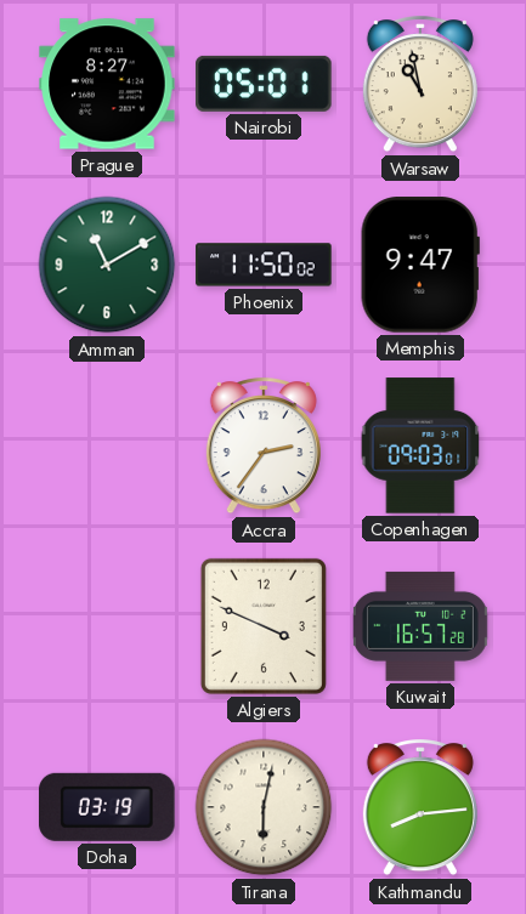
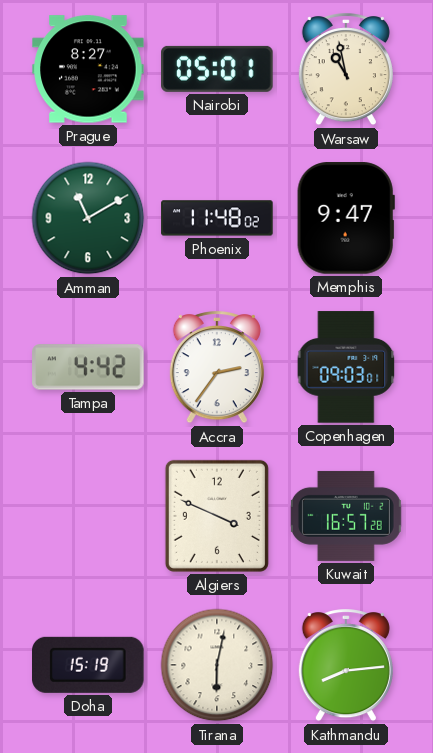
Phoenix: 11:50 -> 11:48
Tampa: none -> 4:42
Doha: 03:19 -> 15:19
